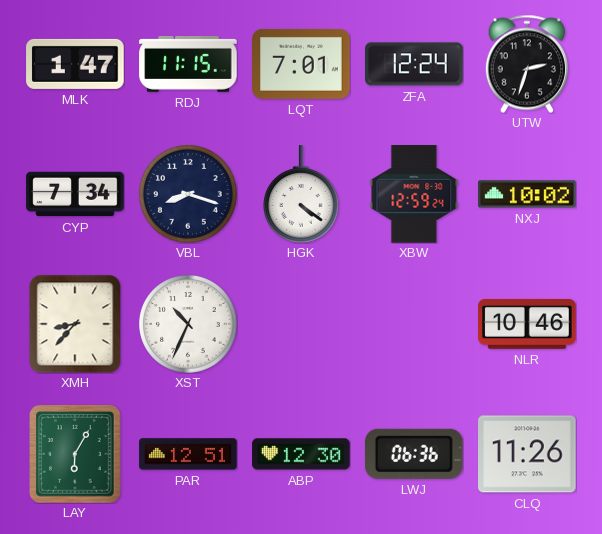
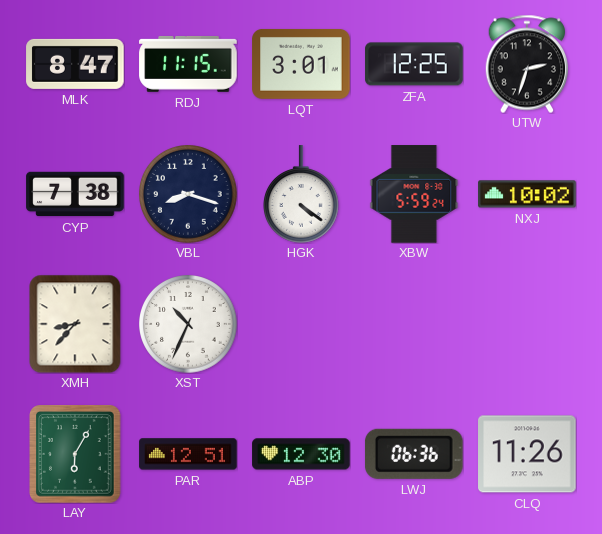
MLK: 1:47 -> 8:47
LQT: 7:01 -> 3:01
ZFA: 12:24 -> 12:25
CYP: 7:34 -> 7:38
XBW: 12:59 -> 5:59
NLR: 10:46 -> none
